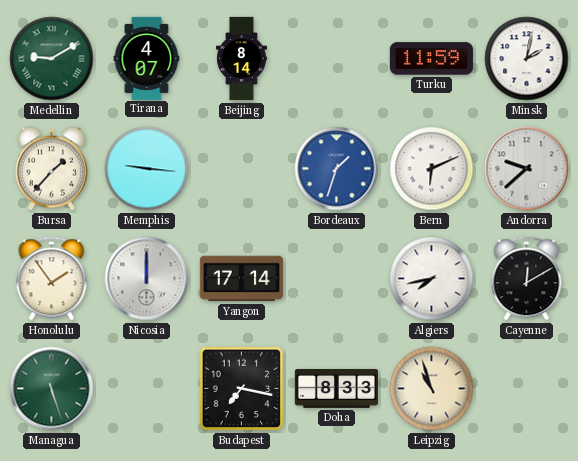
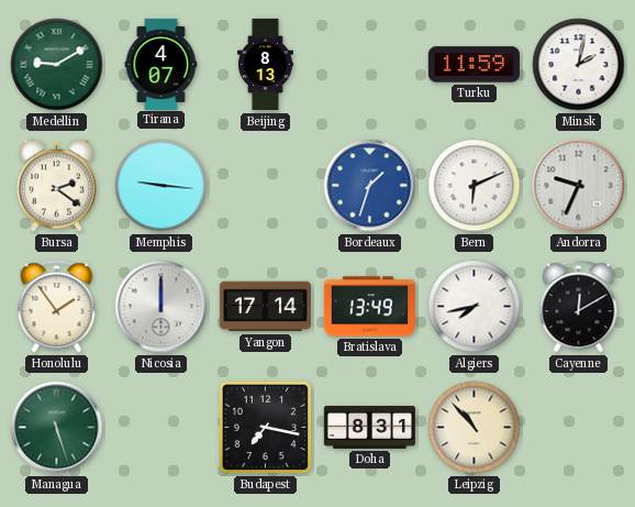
Beijing: 8:14 -> 8:13
Bursa: 1:37 -> 2:21
Andorra: 9:38 -> 9:34
Bratislava: none -> 13:49
Doha: 8:33 -> 8:31
Leipzig: 10:57 -> 10:53
